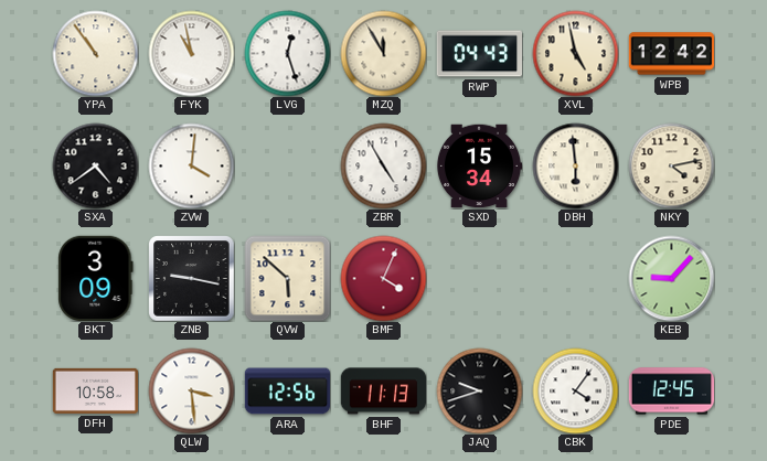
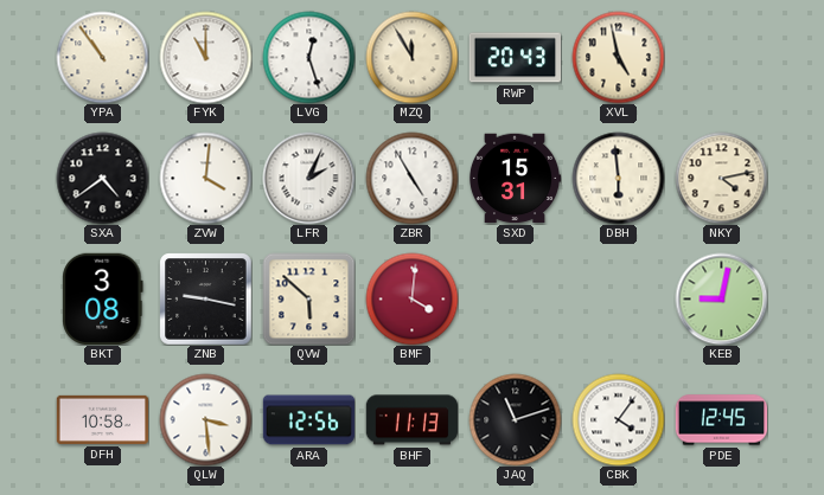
FYK: 10:58 -> 11:00
RWP: 04:43 -> 20:43
WPB: 12:42 -> none
LFR: none -> 2:04
SXD: 15:34 -> 15:31
BKT: 3:09 -> 3:08
BMF: 4:04 -> 4:01
KEB: 9:07 -> 9:02
JAQ: 9:42 -> 11:12
